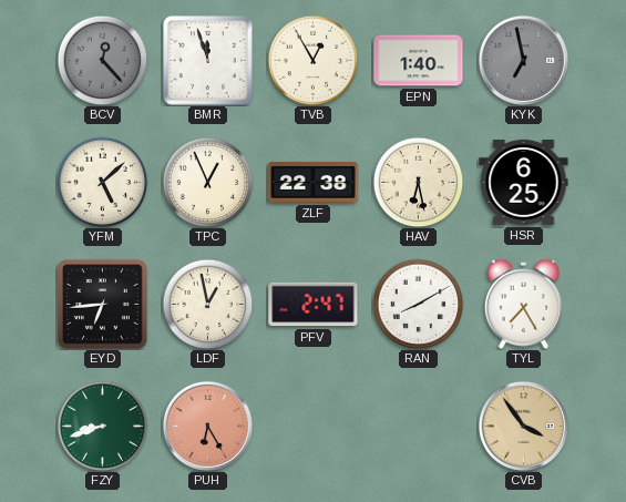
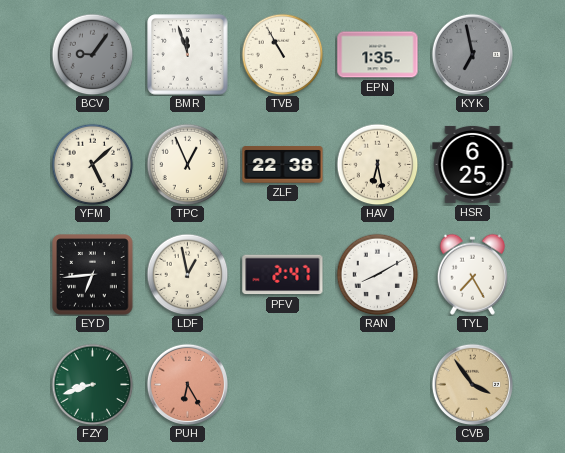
BCV: 12:23 -> 9:06
TVB: 12:55 -> 10:55
EPN: 1:40 -> 1:35
